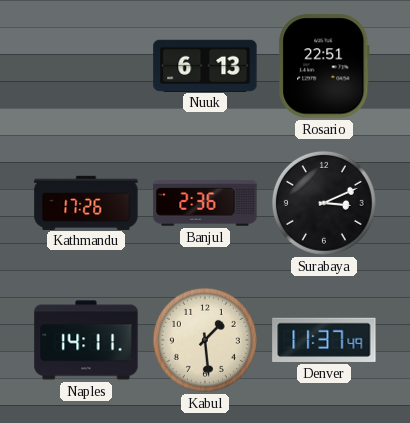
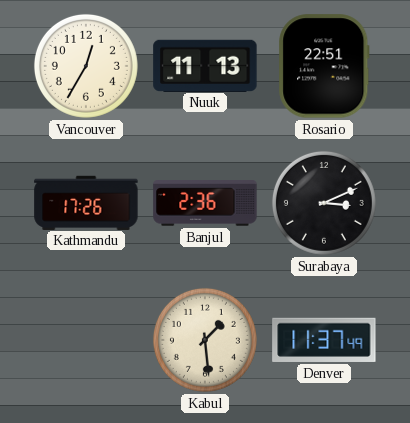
Vancouver: none -> 12:35
Nuuk: 6:13 -> 11:13
Naples: 14:11 -> none
